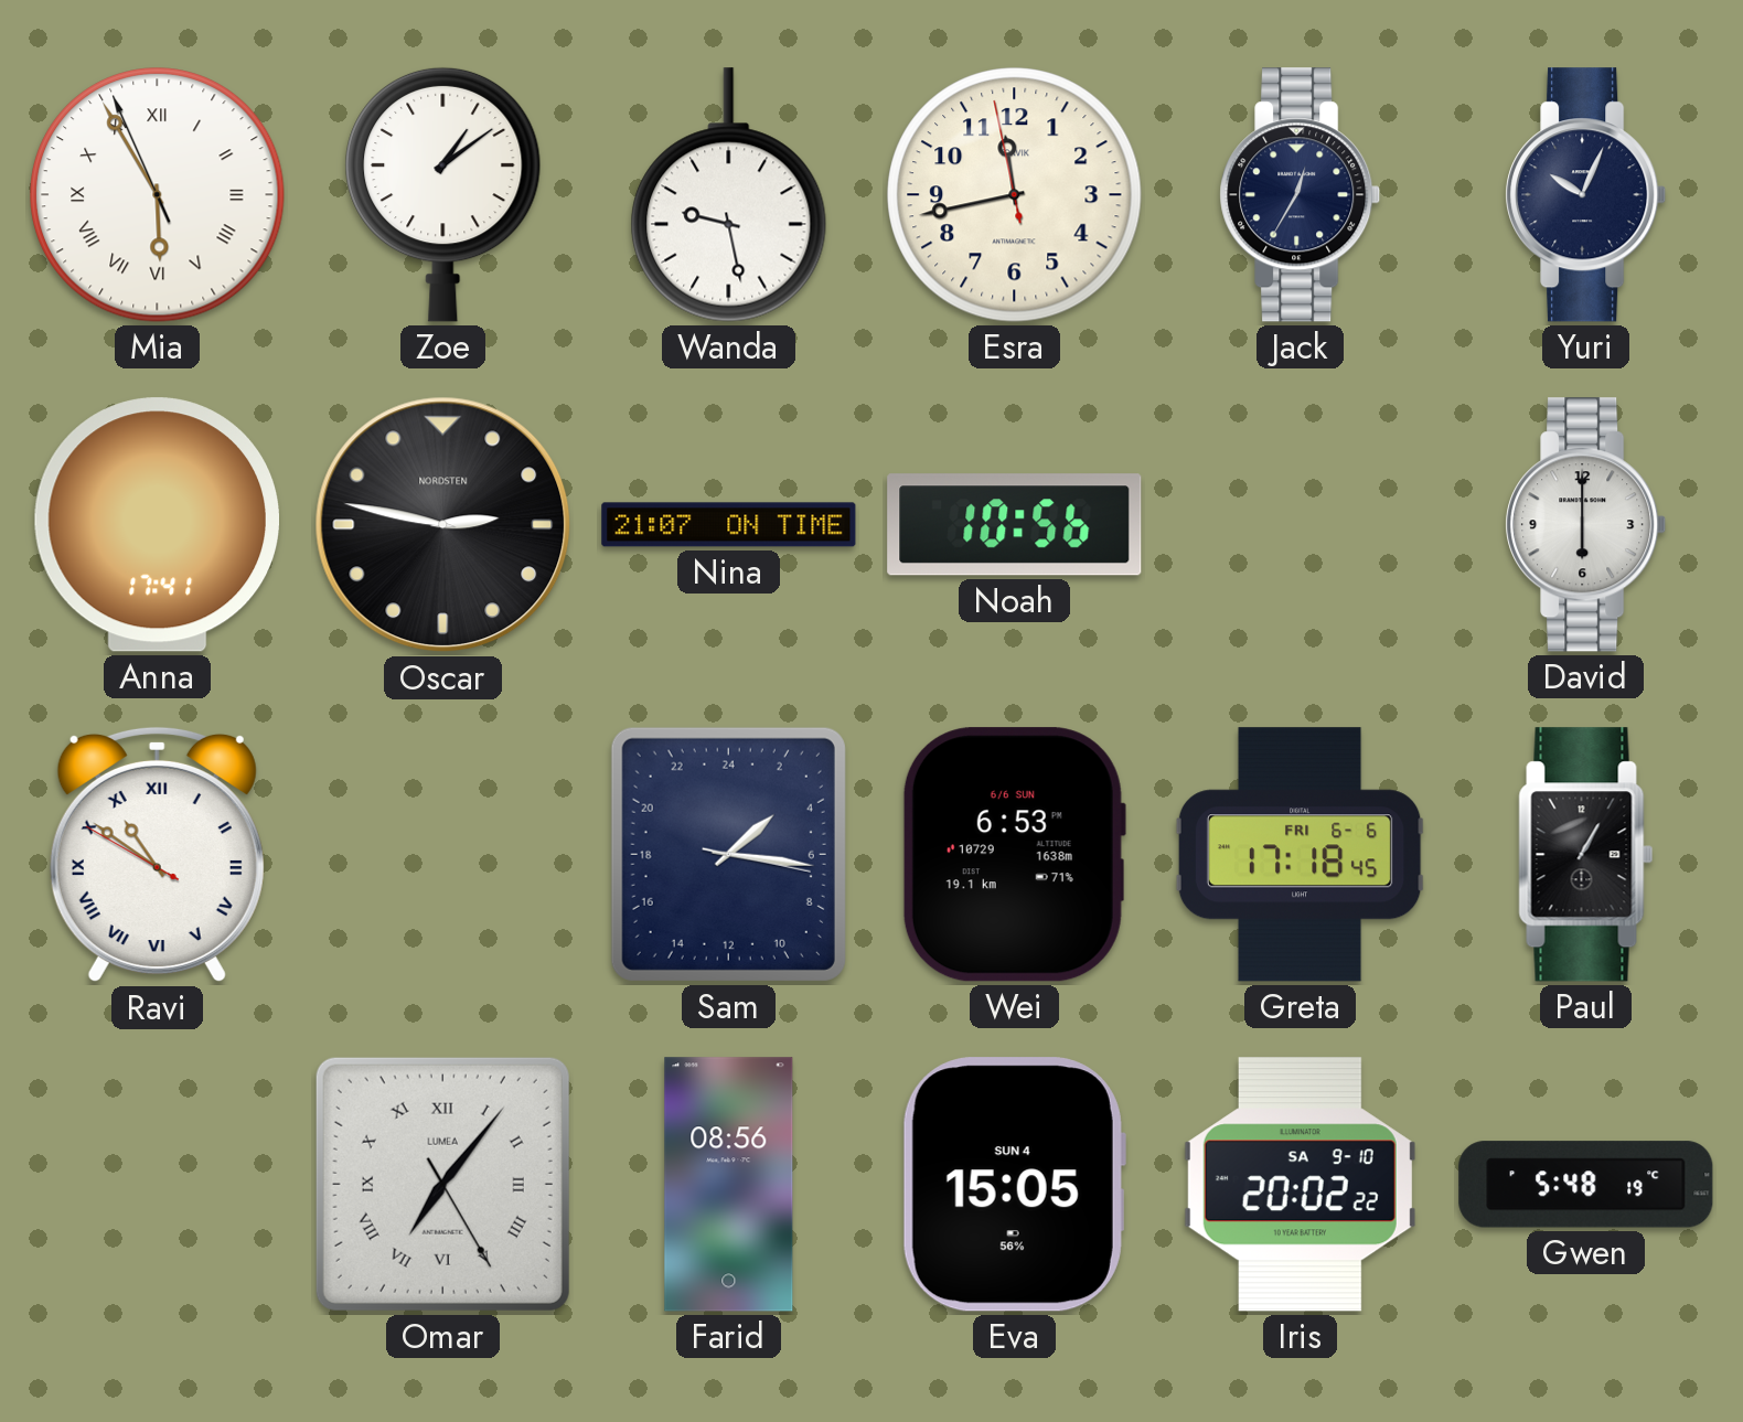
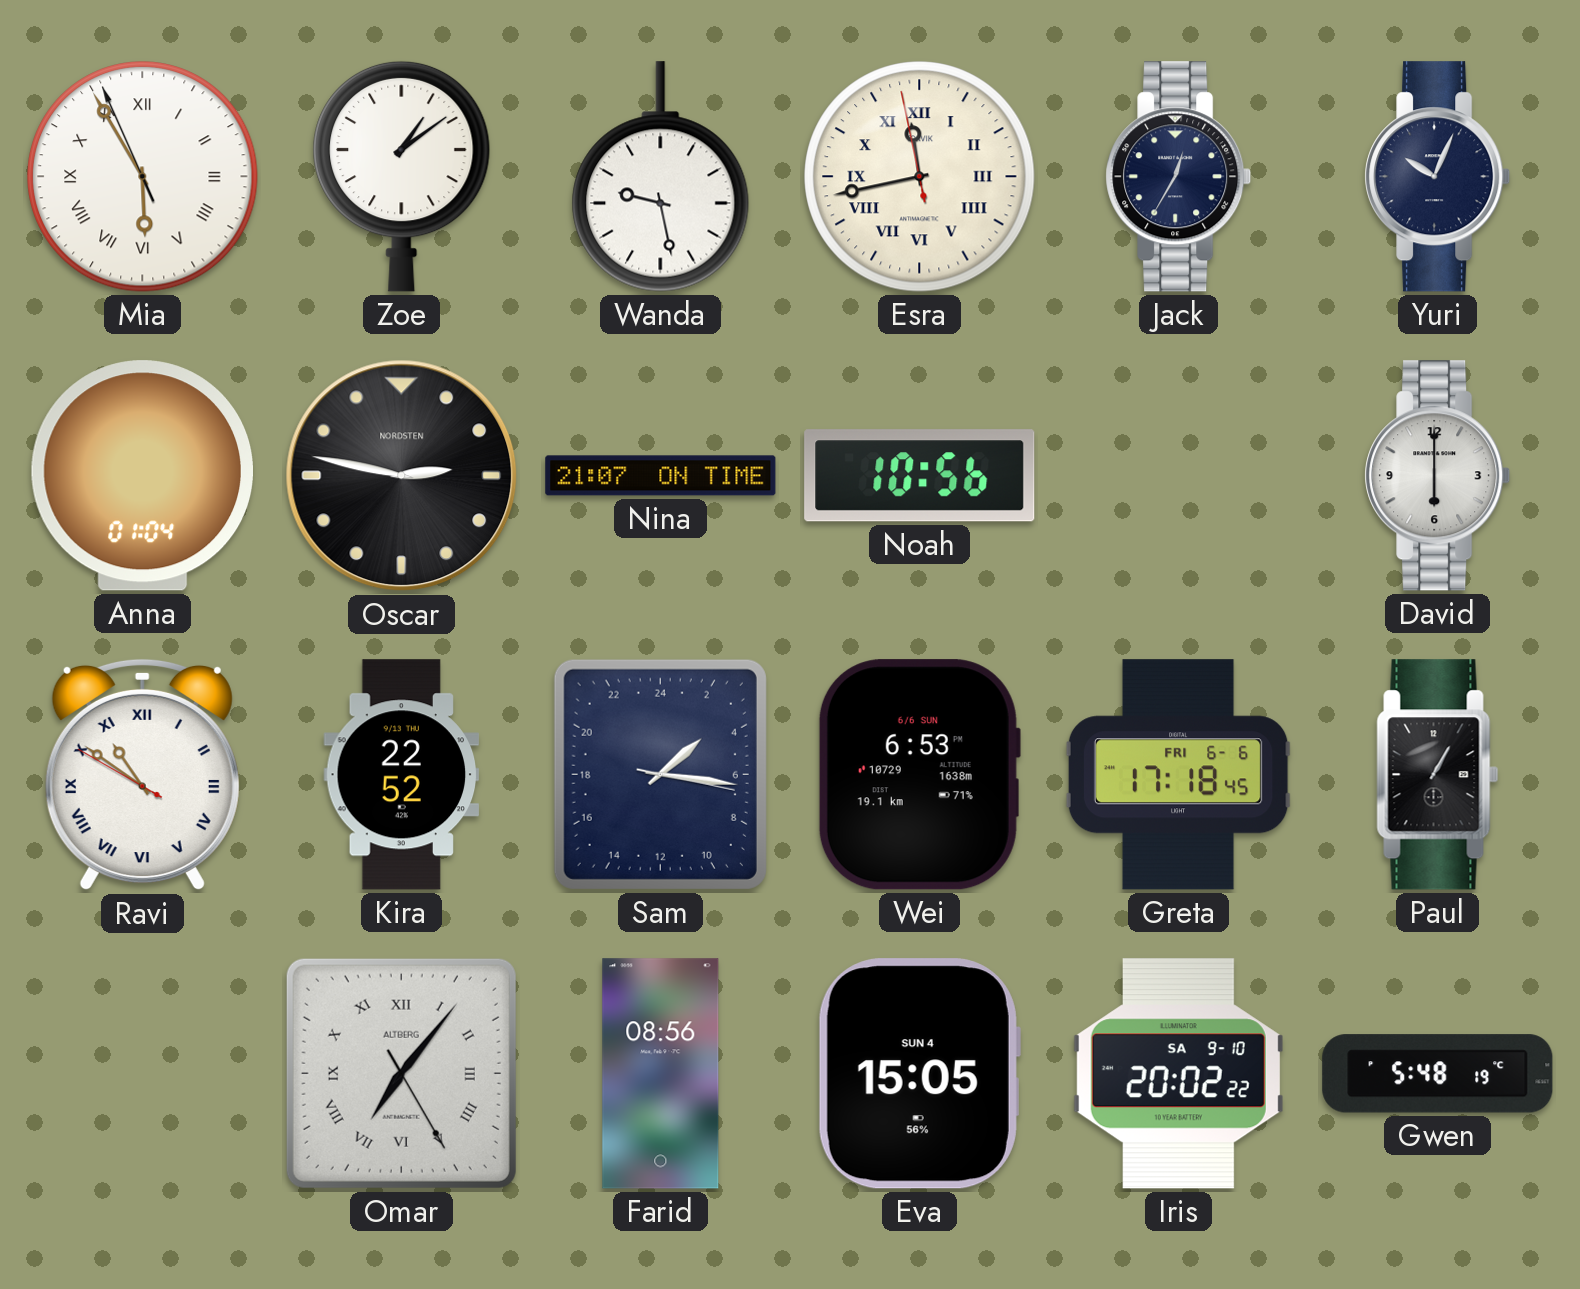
Esra numerals: Arabic -> Roman
Anna: 17:41 -> 01:04
Kira: none -> 22:52
Omar brand: LUMEA -> ALTBERG
